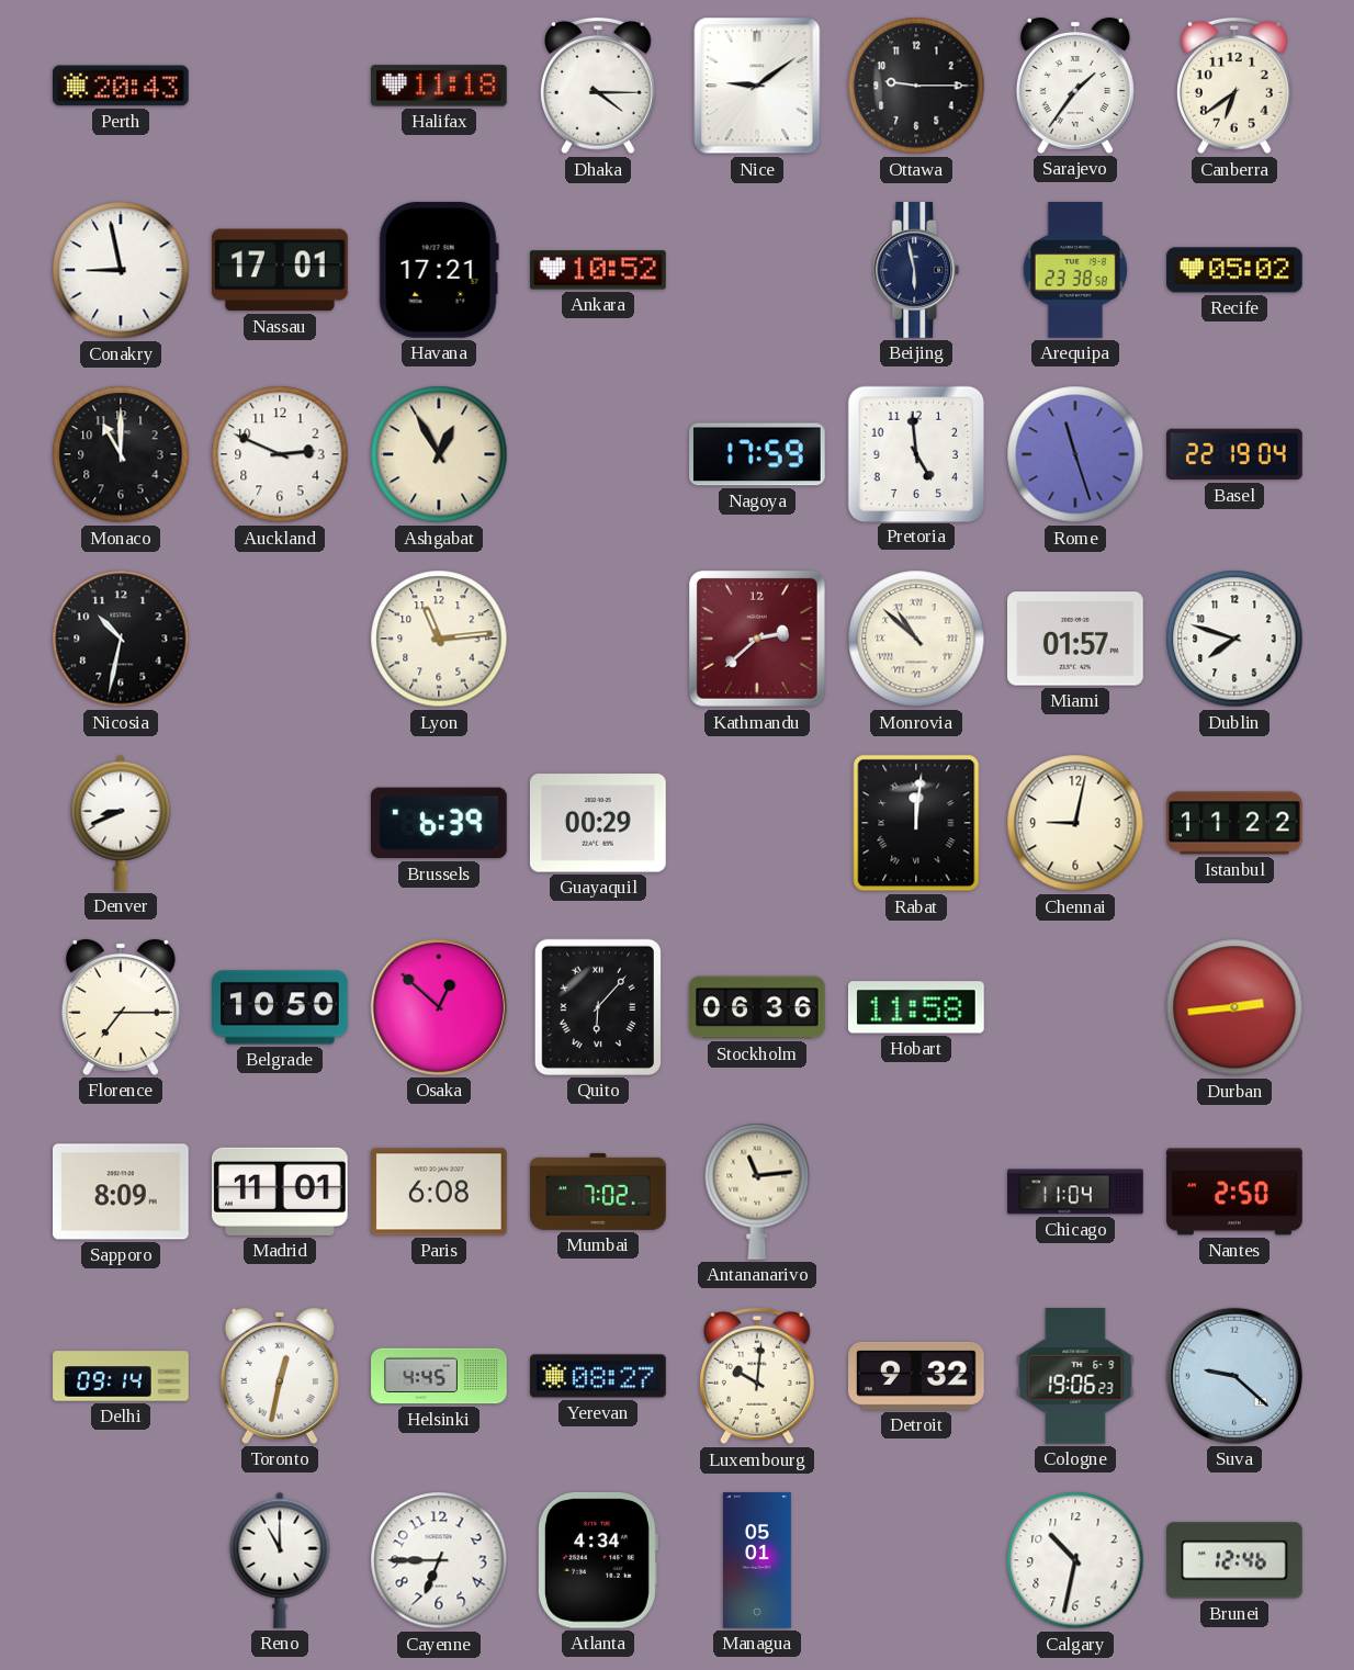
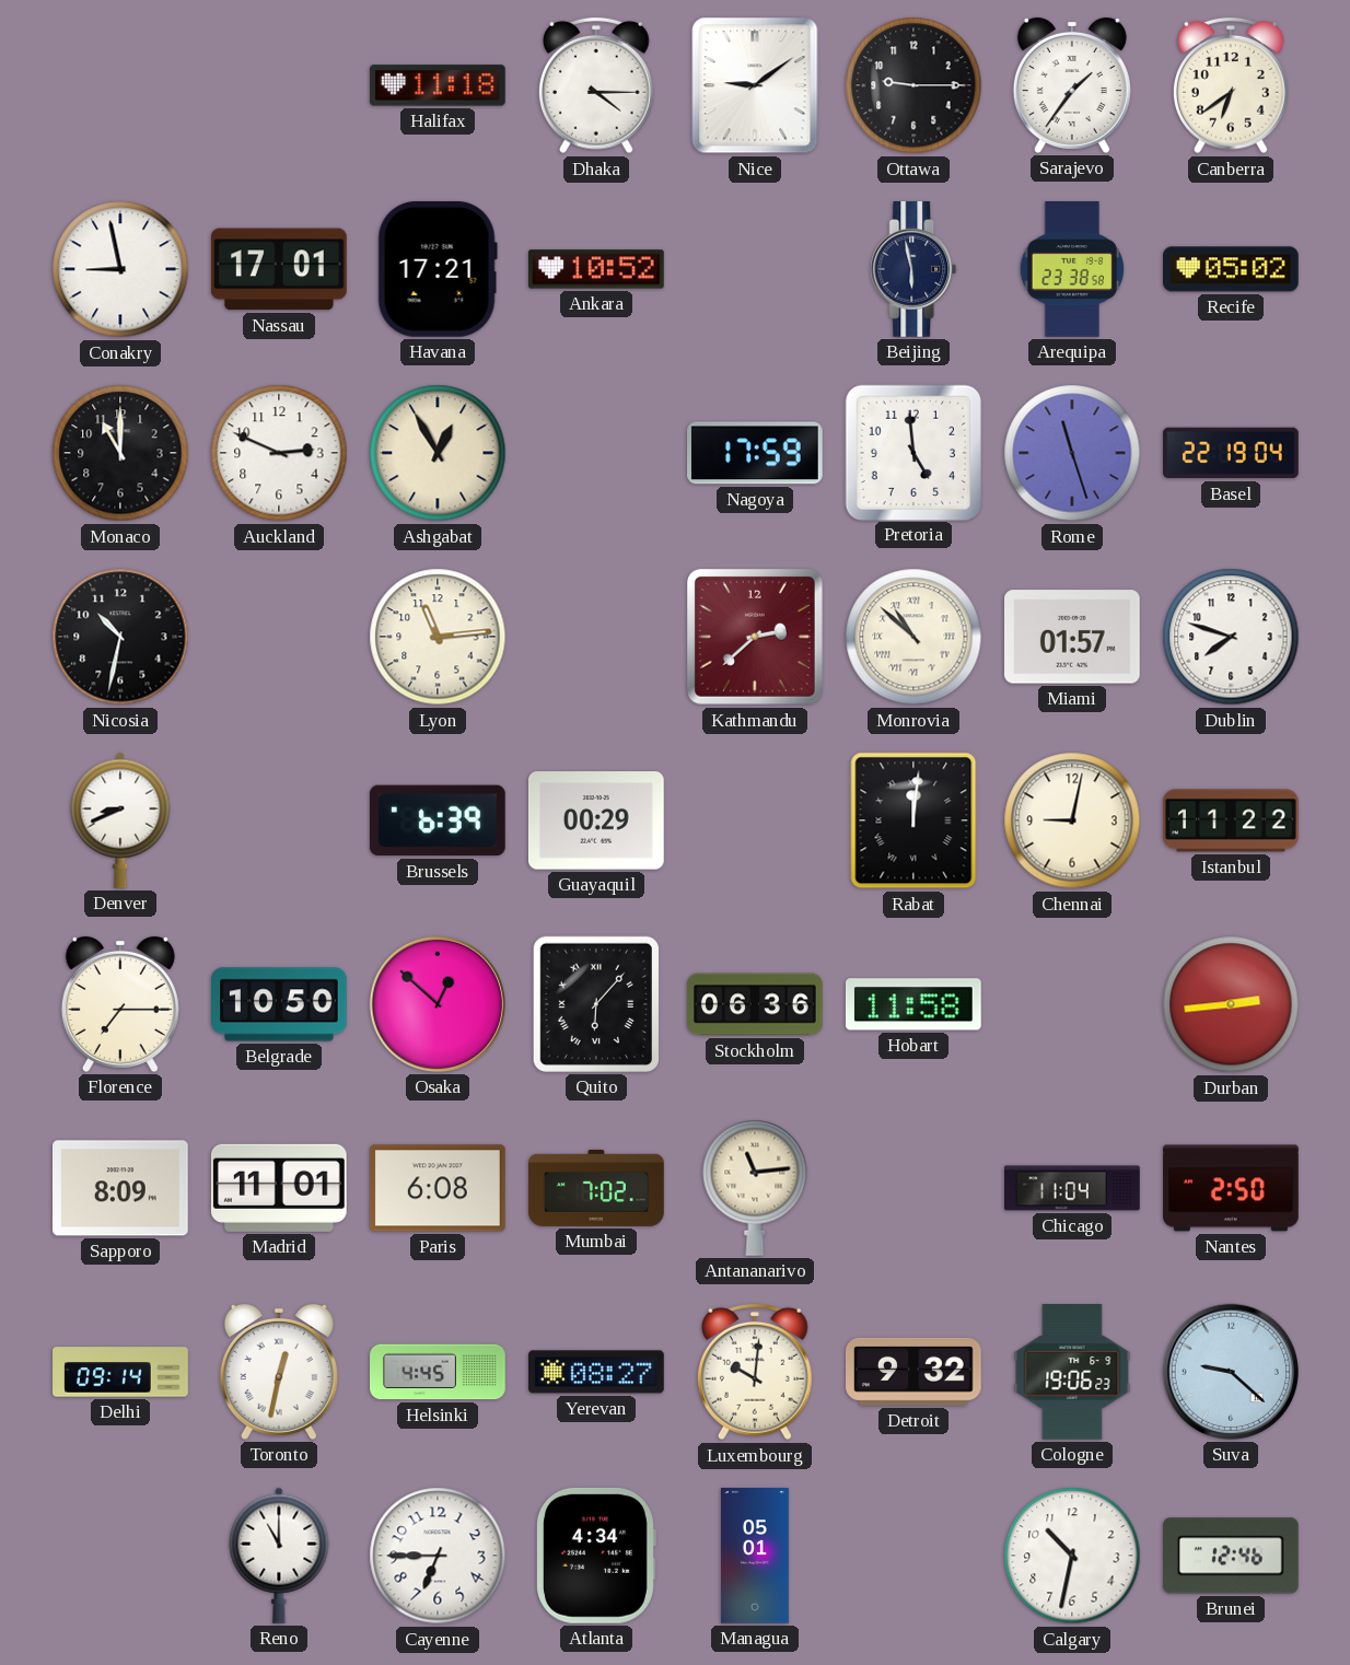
Perth: 20:43 -> none
